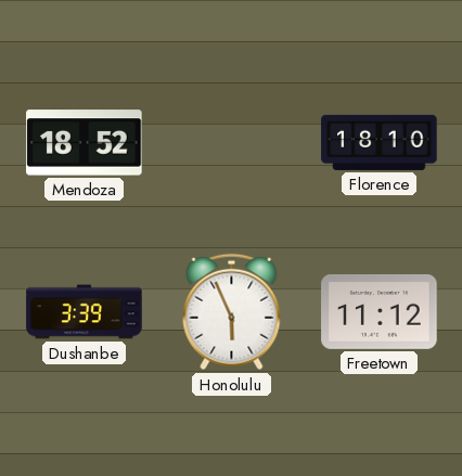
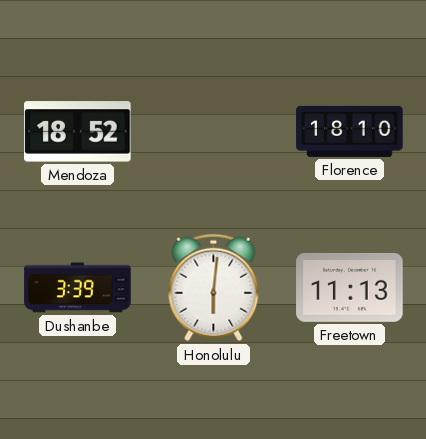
Honolulu: 5:56 -> 6:01
Freetown: 11:12 -> 11:13
